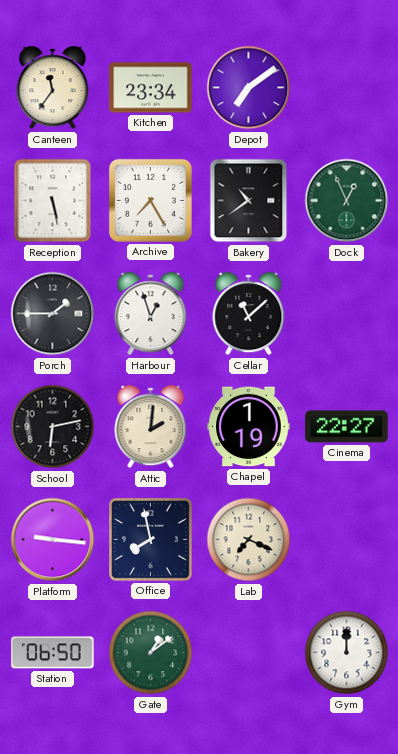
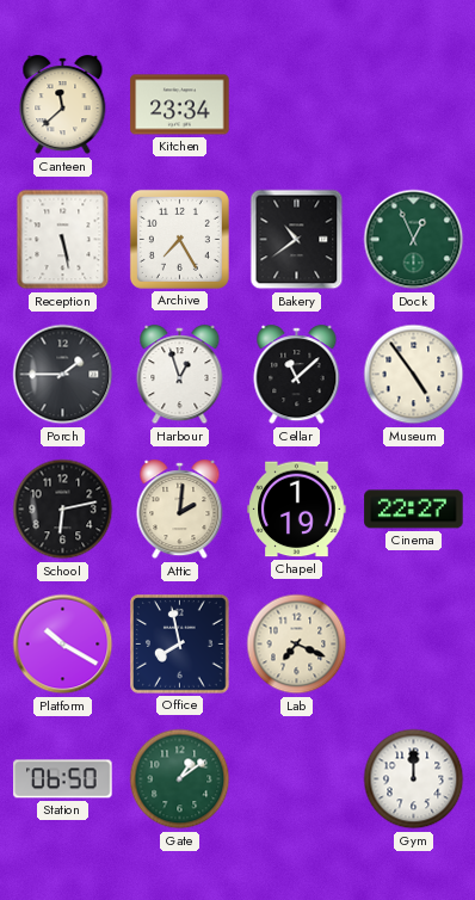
Canteen: 11:36 -> 11:38
Depot: 7:09 -> none
Museum: none -> 4:54
Platform: 9:16 -> 10:20
